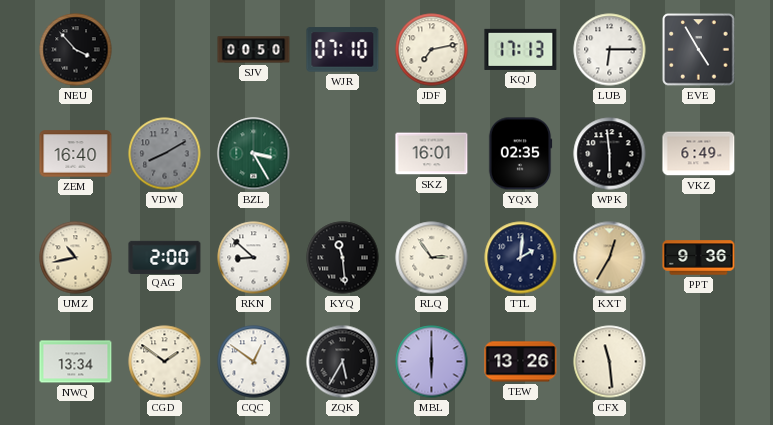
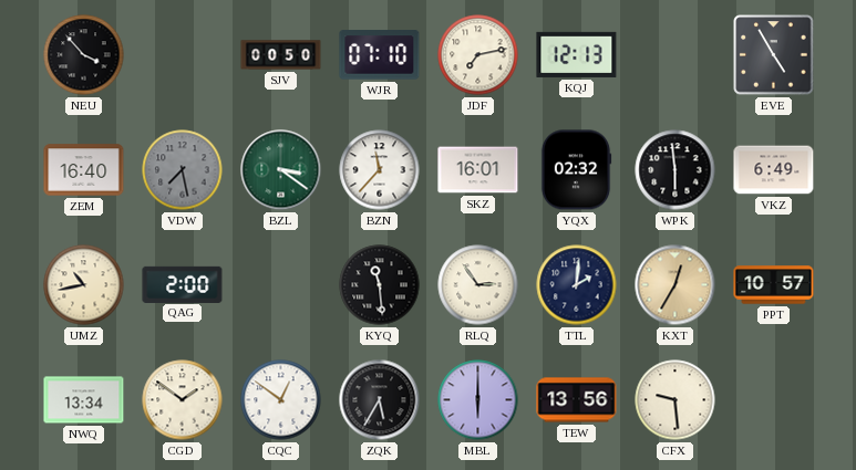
KQJ: 17:13 -> 12:13
LUB: 6:15 -> none
VDW: 8:10 -> 7:28
BZL: 3:25 -> 3:21
BZN: none -> 11:37
YQX: 02:35 -> 02:32
RKN: 8:52 -> none
PPT: 9:36 -> 10:57
TEW: 13:26 -> 13:56
CFX: 11:29 -> 9:29
